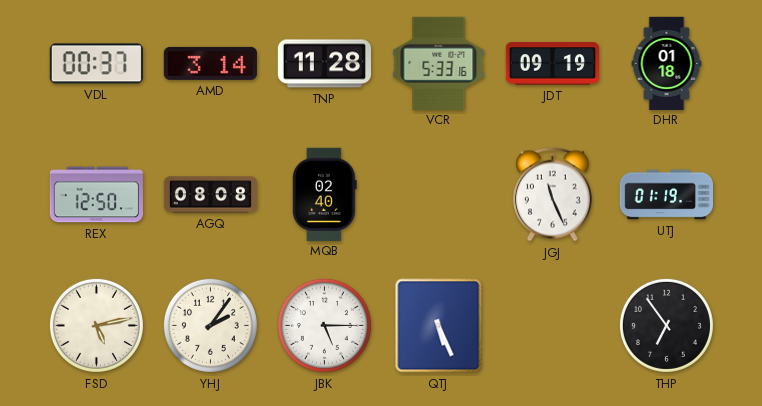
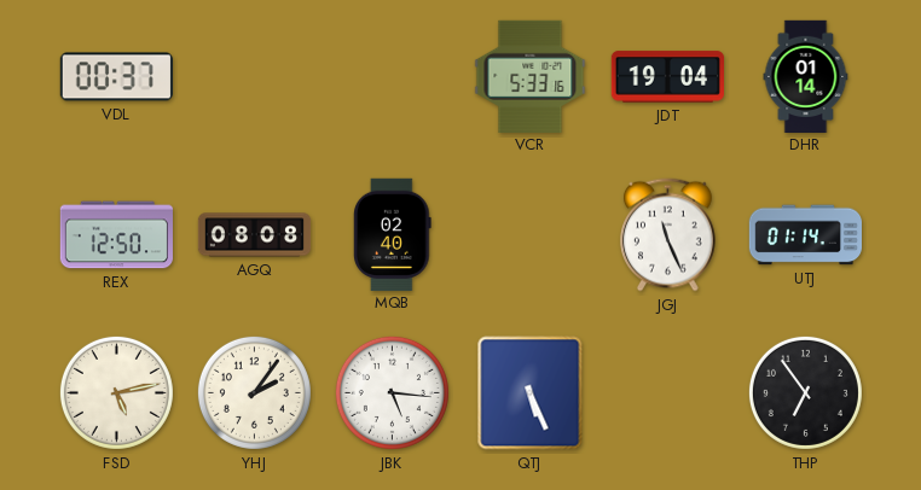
AMD: 3:14 -> none
TNP: 11:28 -> none
JDT: 09:19 -> 19:04
DHR: 01:18 -> 01:14
UTJ: 01:19 -> 01:14
JBK: 5:15 -> 5:16
